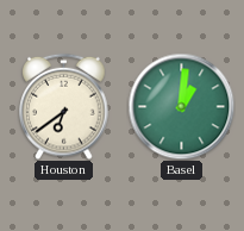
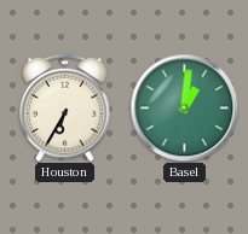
Houston: 6:39 -> 6:35
